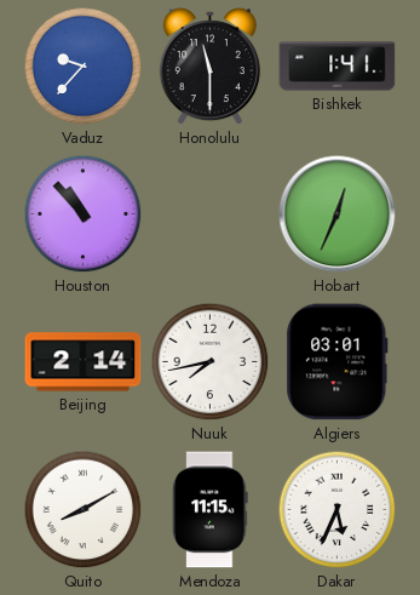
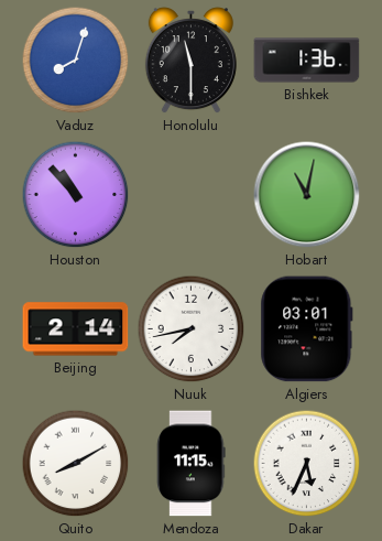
Vaduz: 9:37 -> 8:03
Bishkek: 1:41 -> 1:36
Hobart: 12:34 -> 11:02
